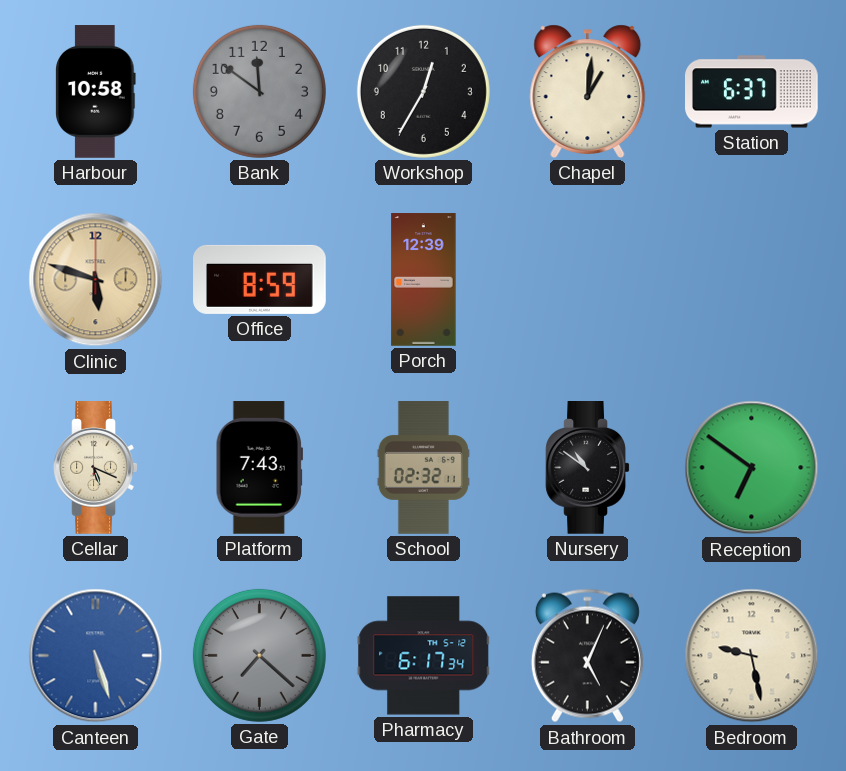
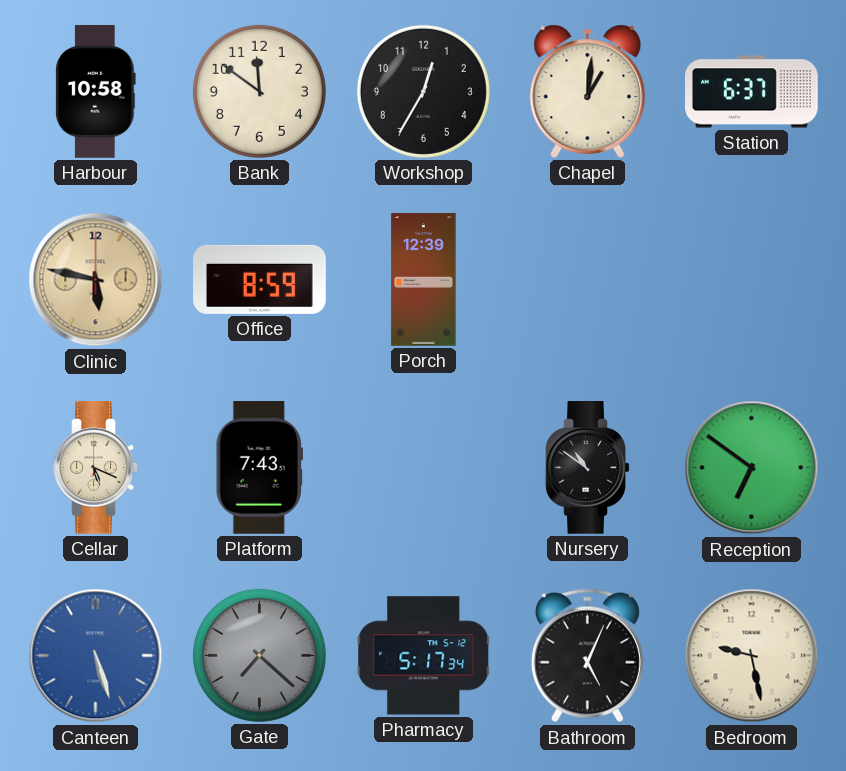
Bank dial: grey -> cream
Clinic: 5:48 -> 5:47
School: 02:32 -> none
Pharmacy: 6:17 -> 5:17
